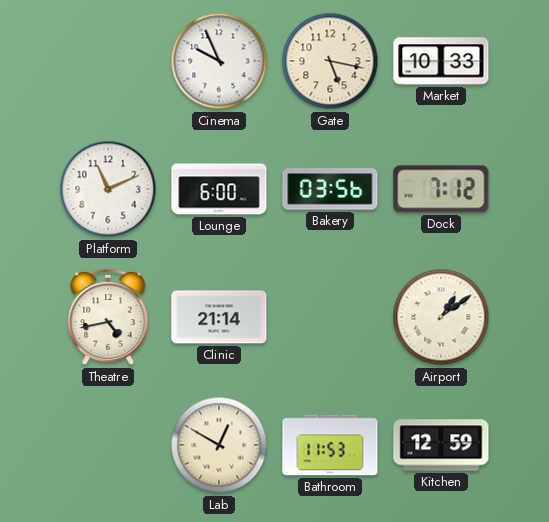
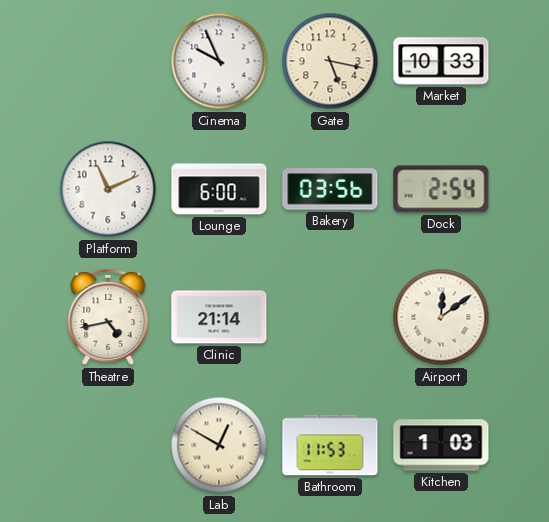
Dock: 7:12 -> 2:54
Airport: 1:09 -> 12:09
Kitchen: 12:59 -> 1:03
